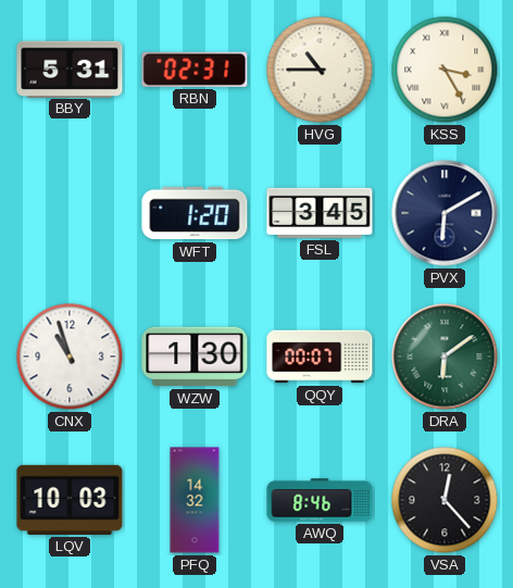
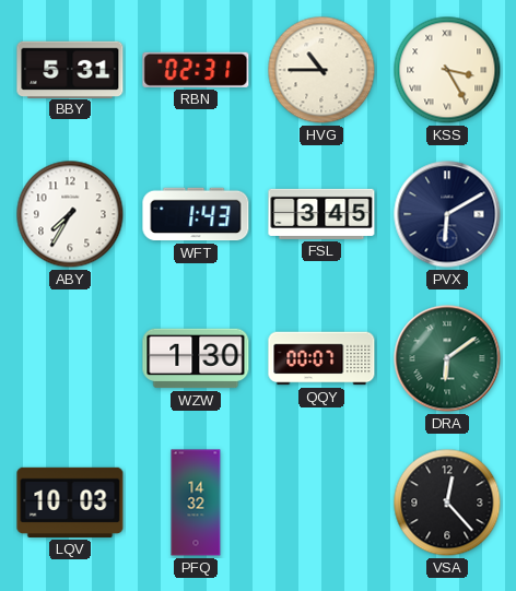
ABY: none -> 7:35
WFT: 1:20 -> 1:43
CNX: 10:57 -> none
AWQ: 8:46 -> none
